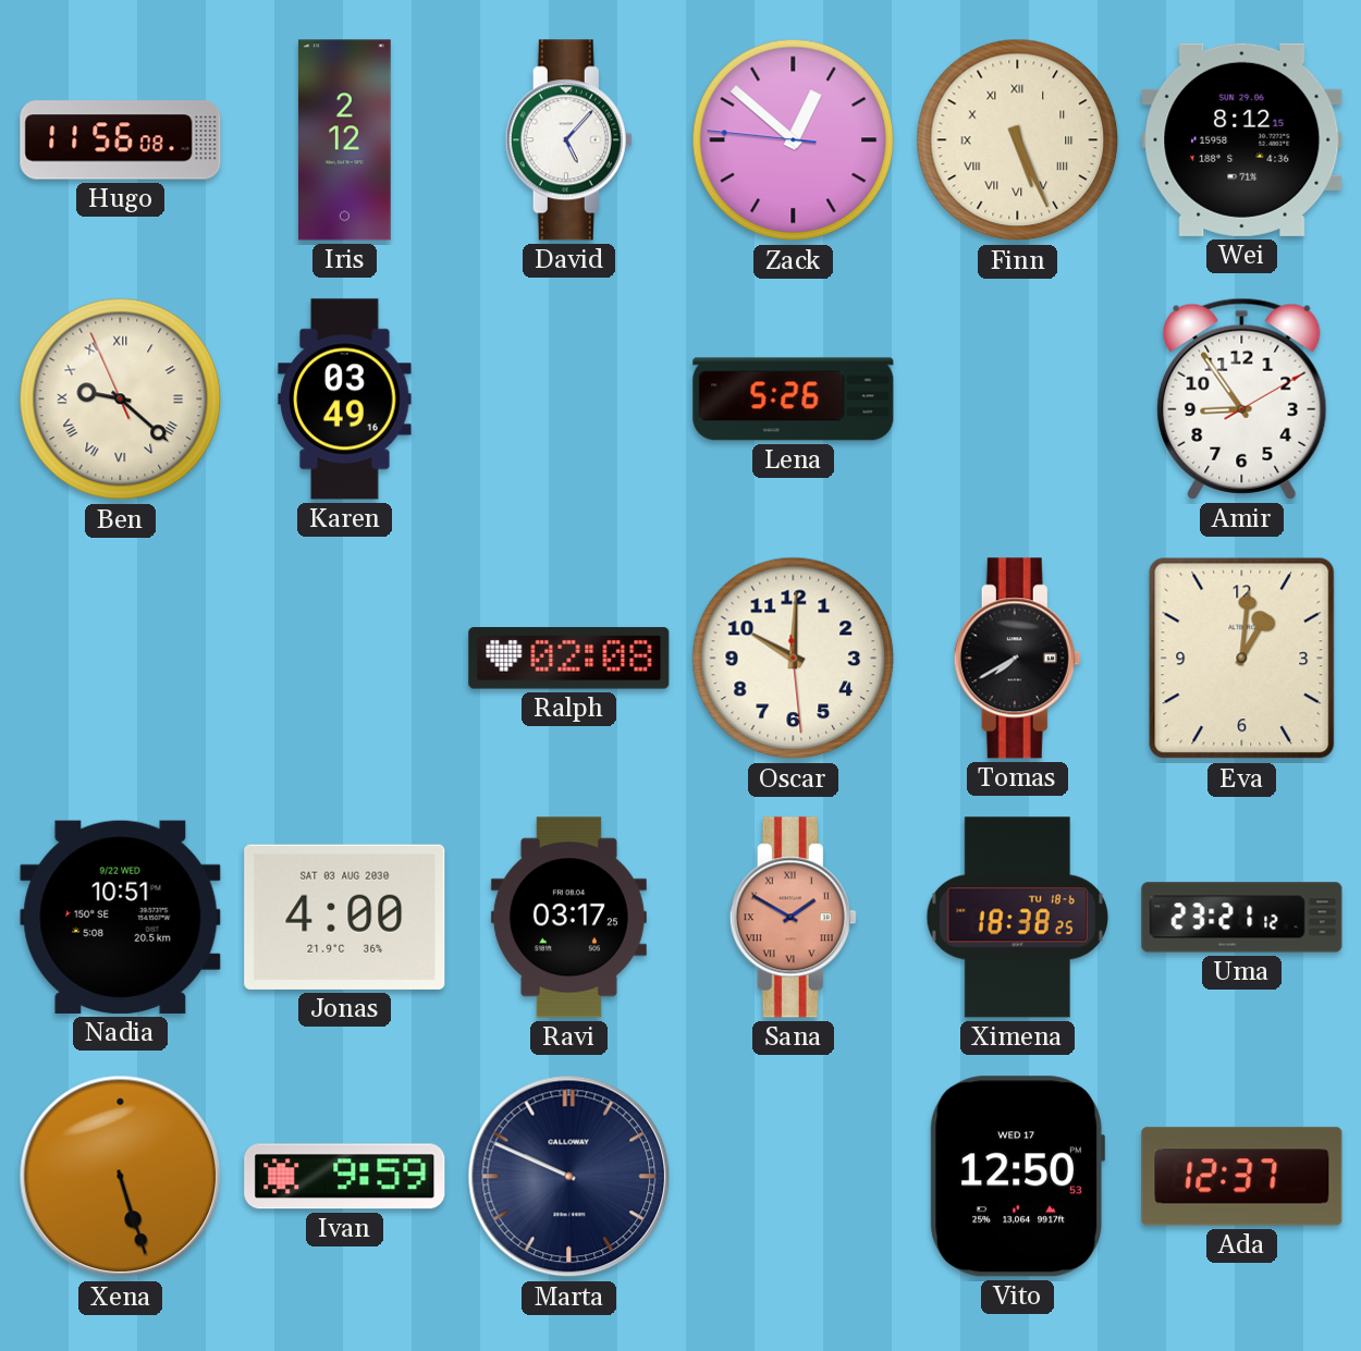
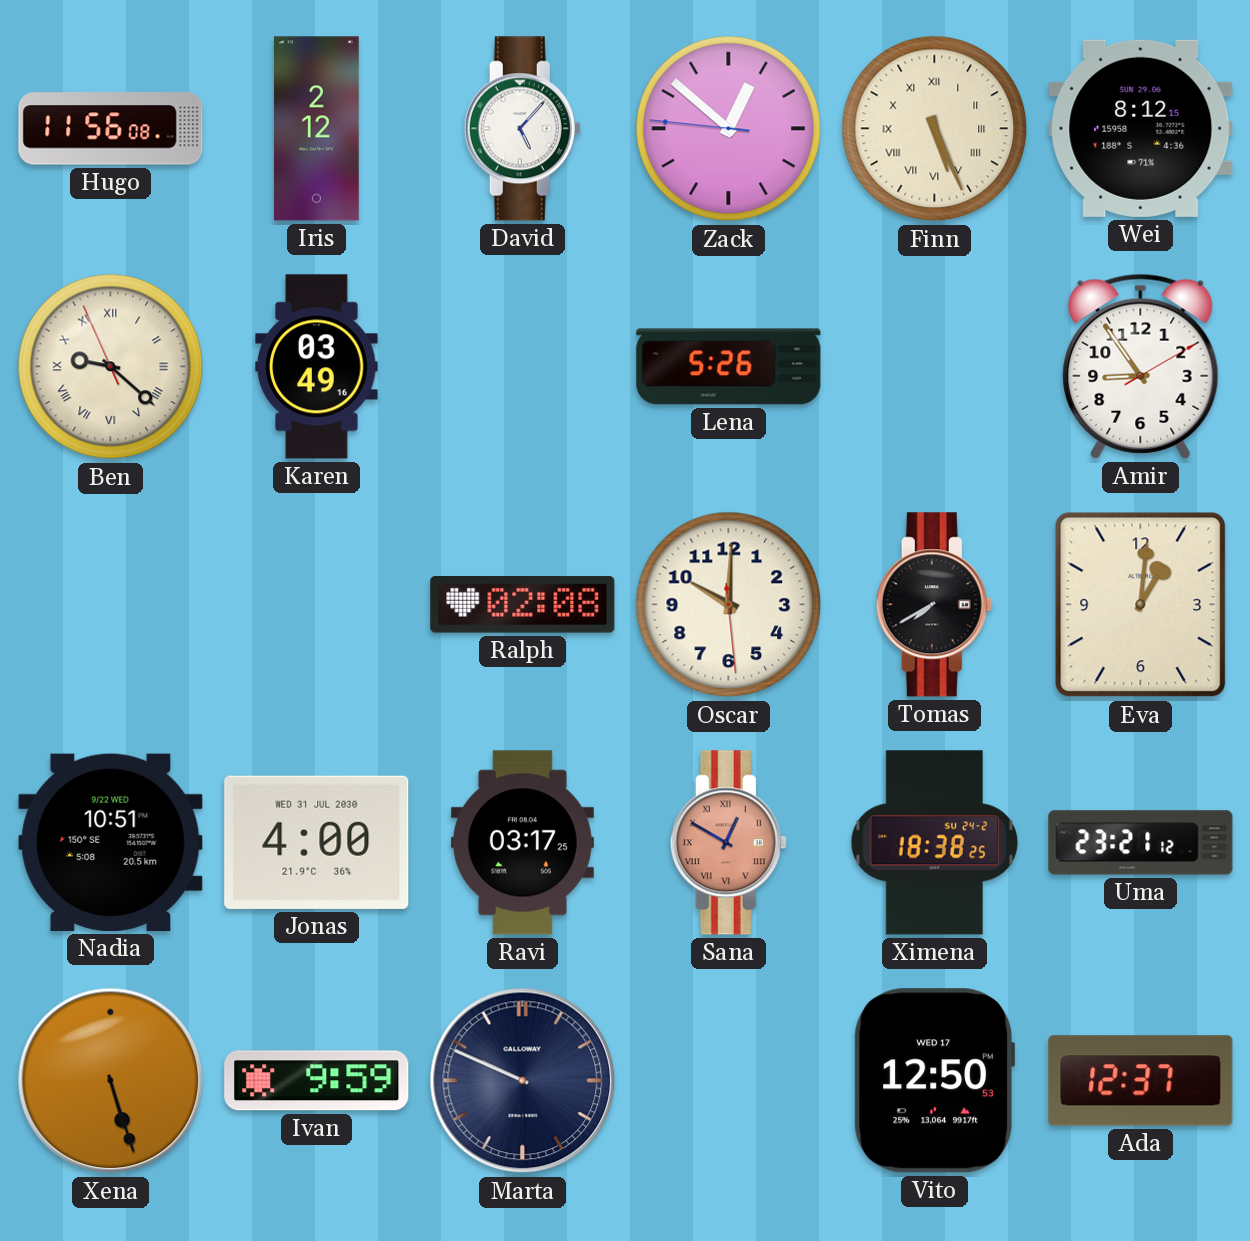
Jonas date: SAT 03 AUG 2030 -> WED 31 JUL 2030
Sana: 1:50 -> 12:50
Ximena date: TU 18-6 -> SU 24-2
